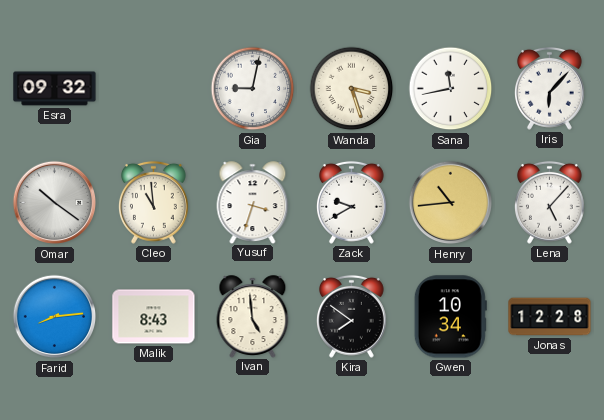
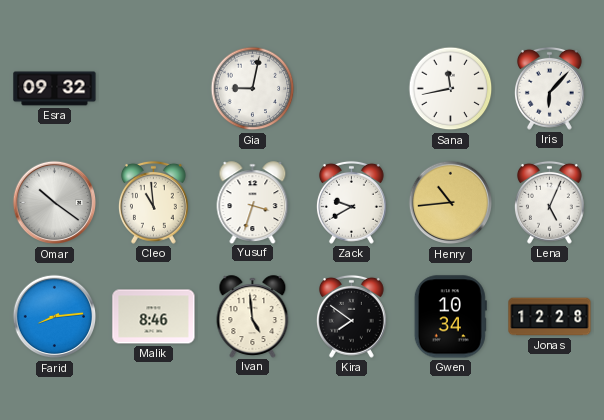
Wanda: 3:27 -> none
Lena: 5:07 -> 5:04
Malik: 8:43 -> 8:46
